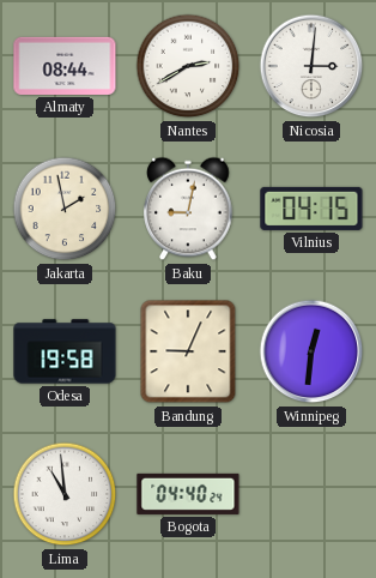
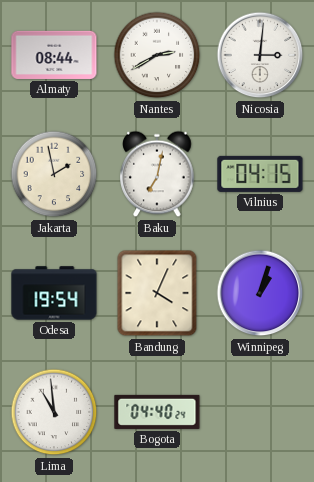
Baku: 9:02 -> 7:02
Odesa: 19:58 -> 19:54
Bandung: 9:04 -> 4:04
Winnipeg: 12:31 -> 1:03
